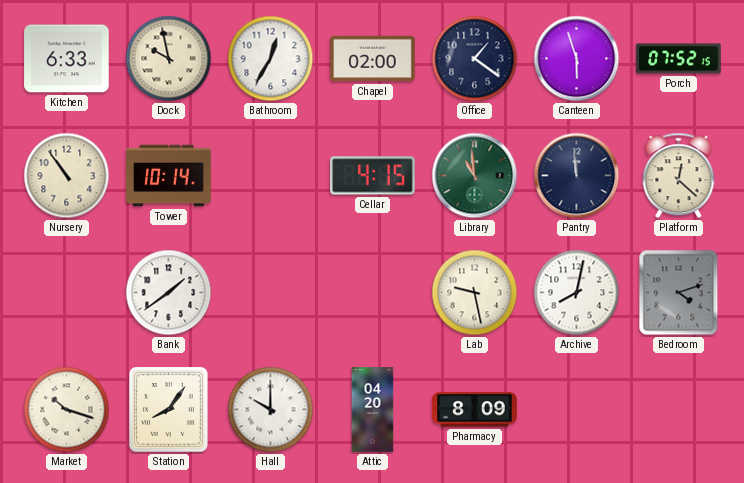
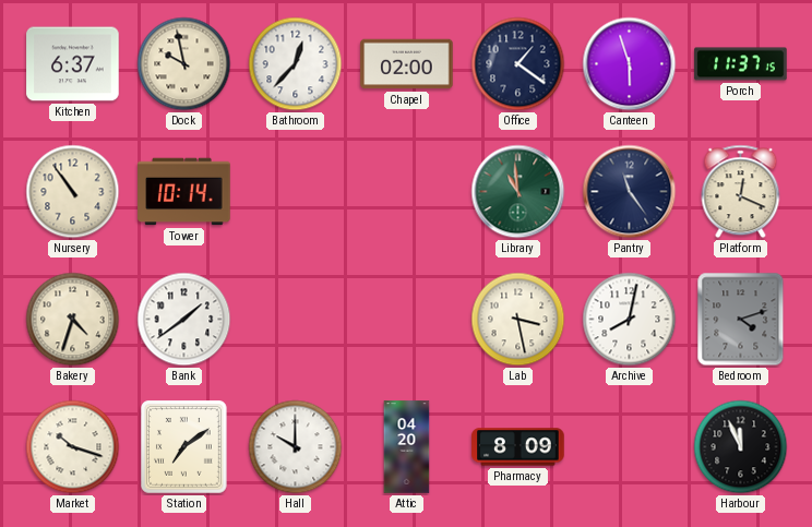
Kitchen: 6:33 -> 6:37
Bathroom: 12:35 -> 12:37
Porch: 07:52 -> 11:37
Cellar: 4:15 -> none
Pantry: 11:59 -> 11:24
Platform: 12:22 -> 12:19
Bakery: none -> 4:33
Lab: 9:28 -> 3:28
Station: 8:06 -> 7:09
Harbour: none -> 11:56
